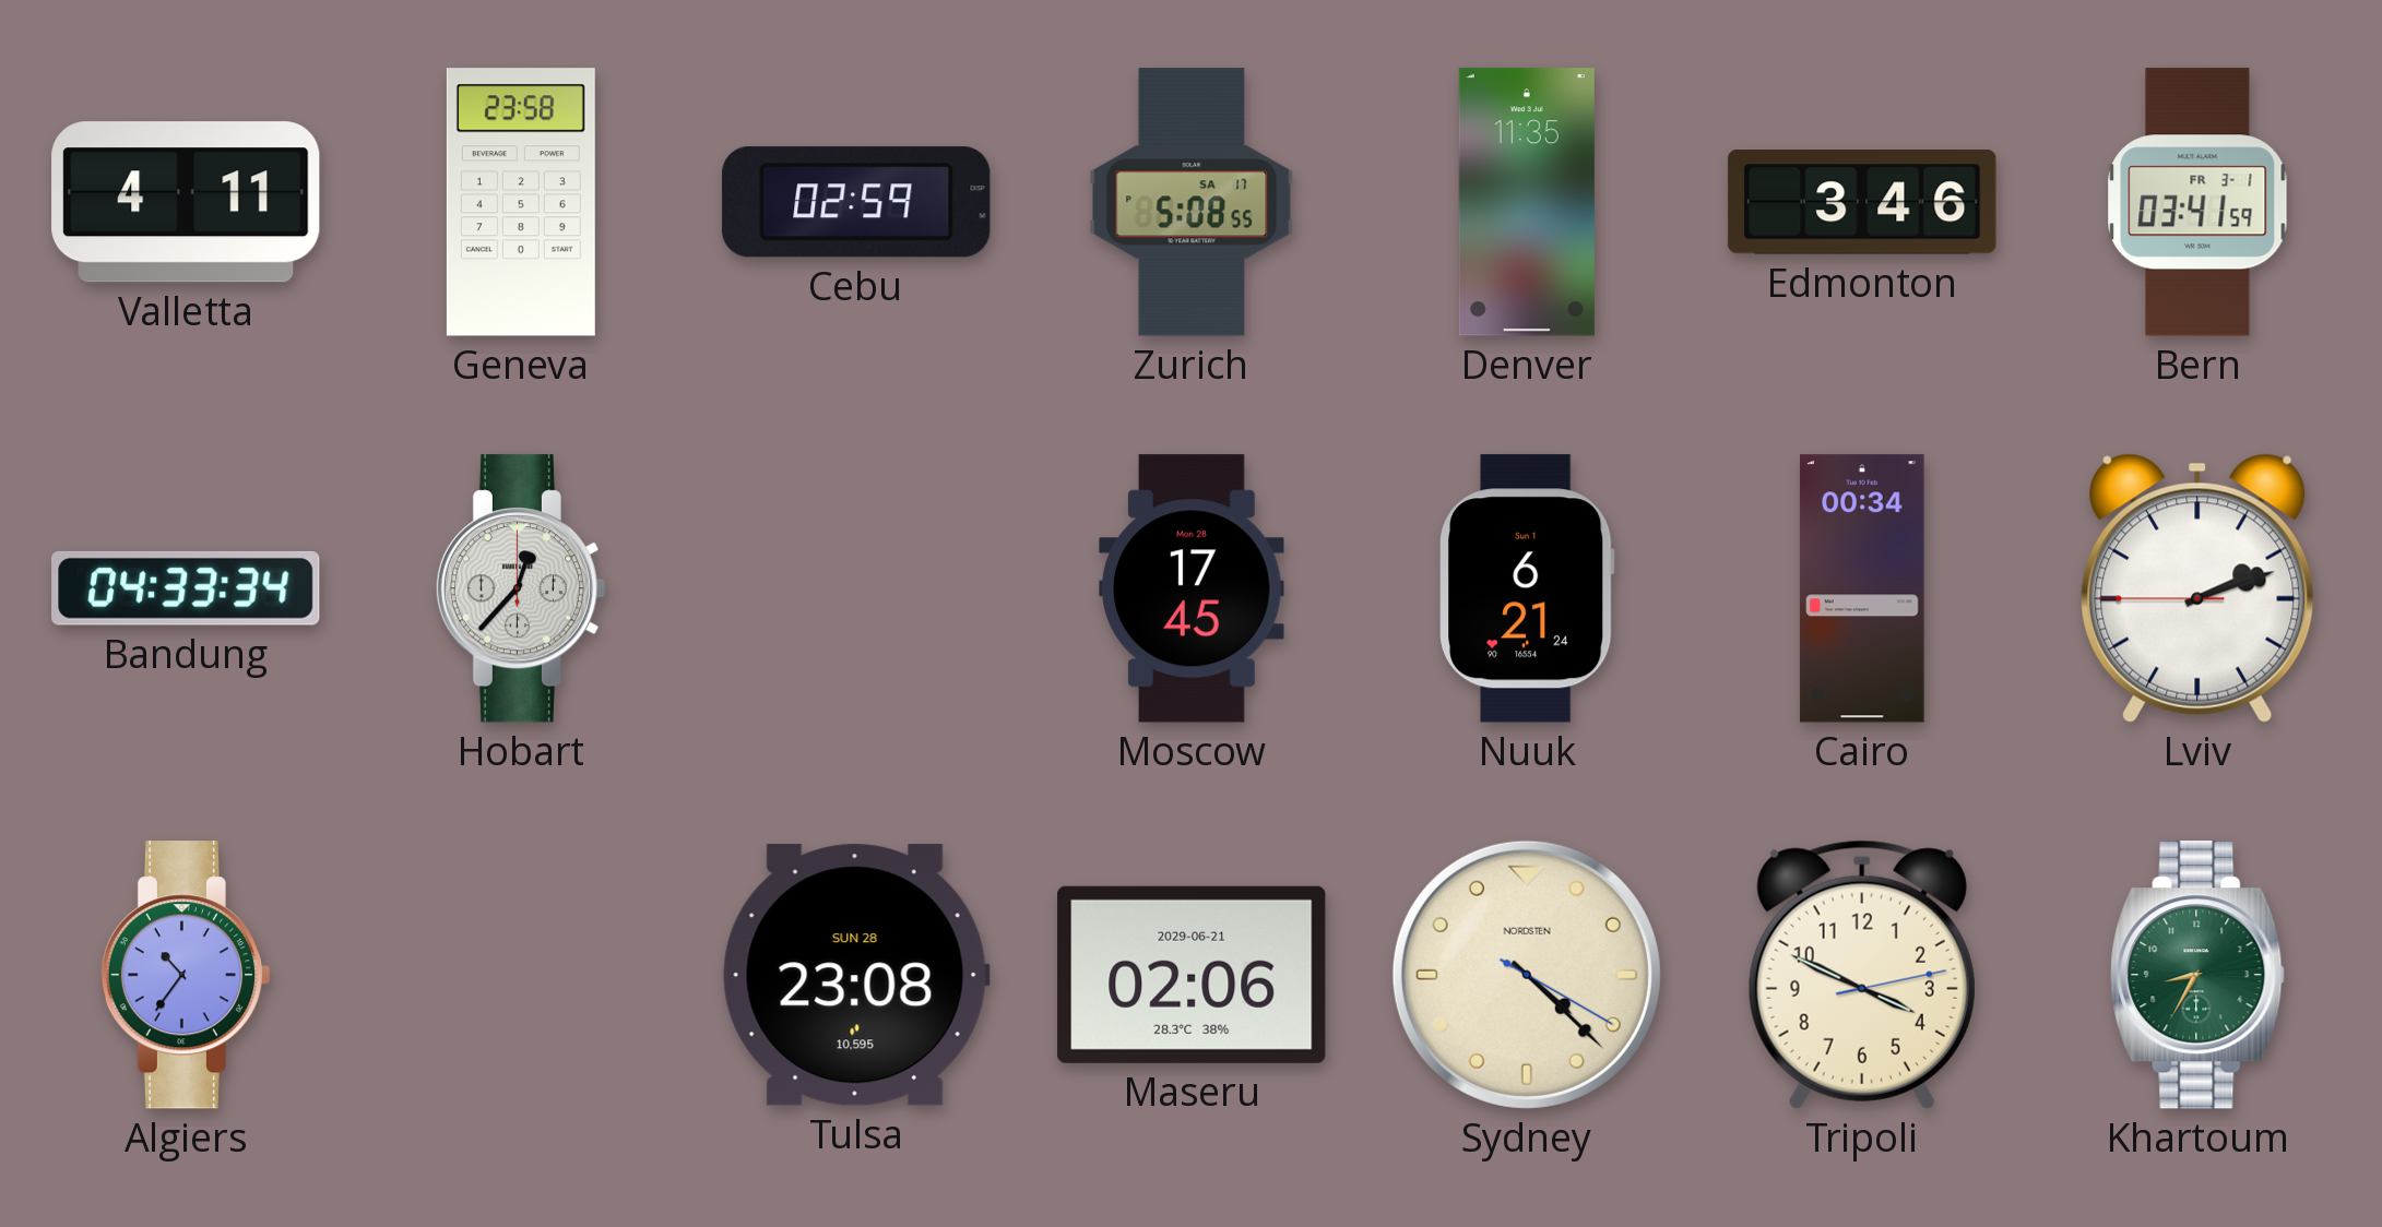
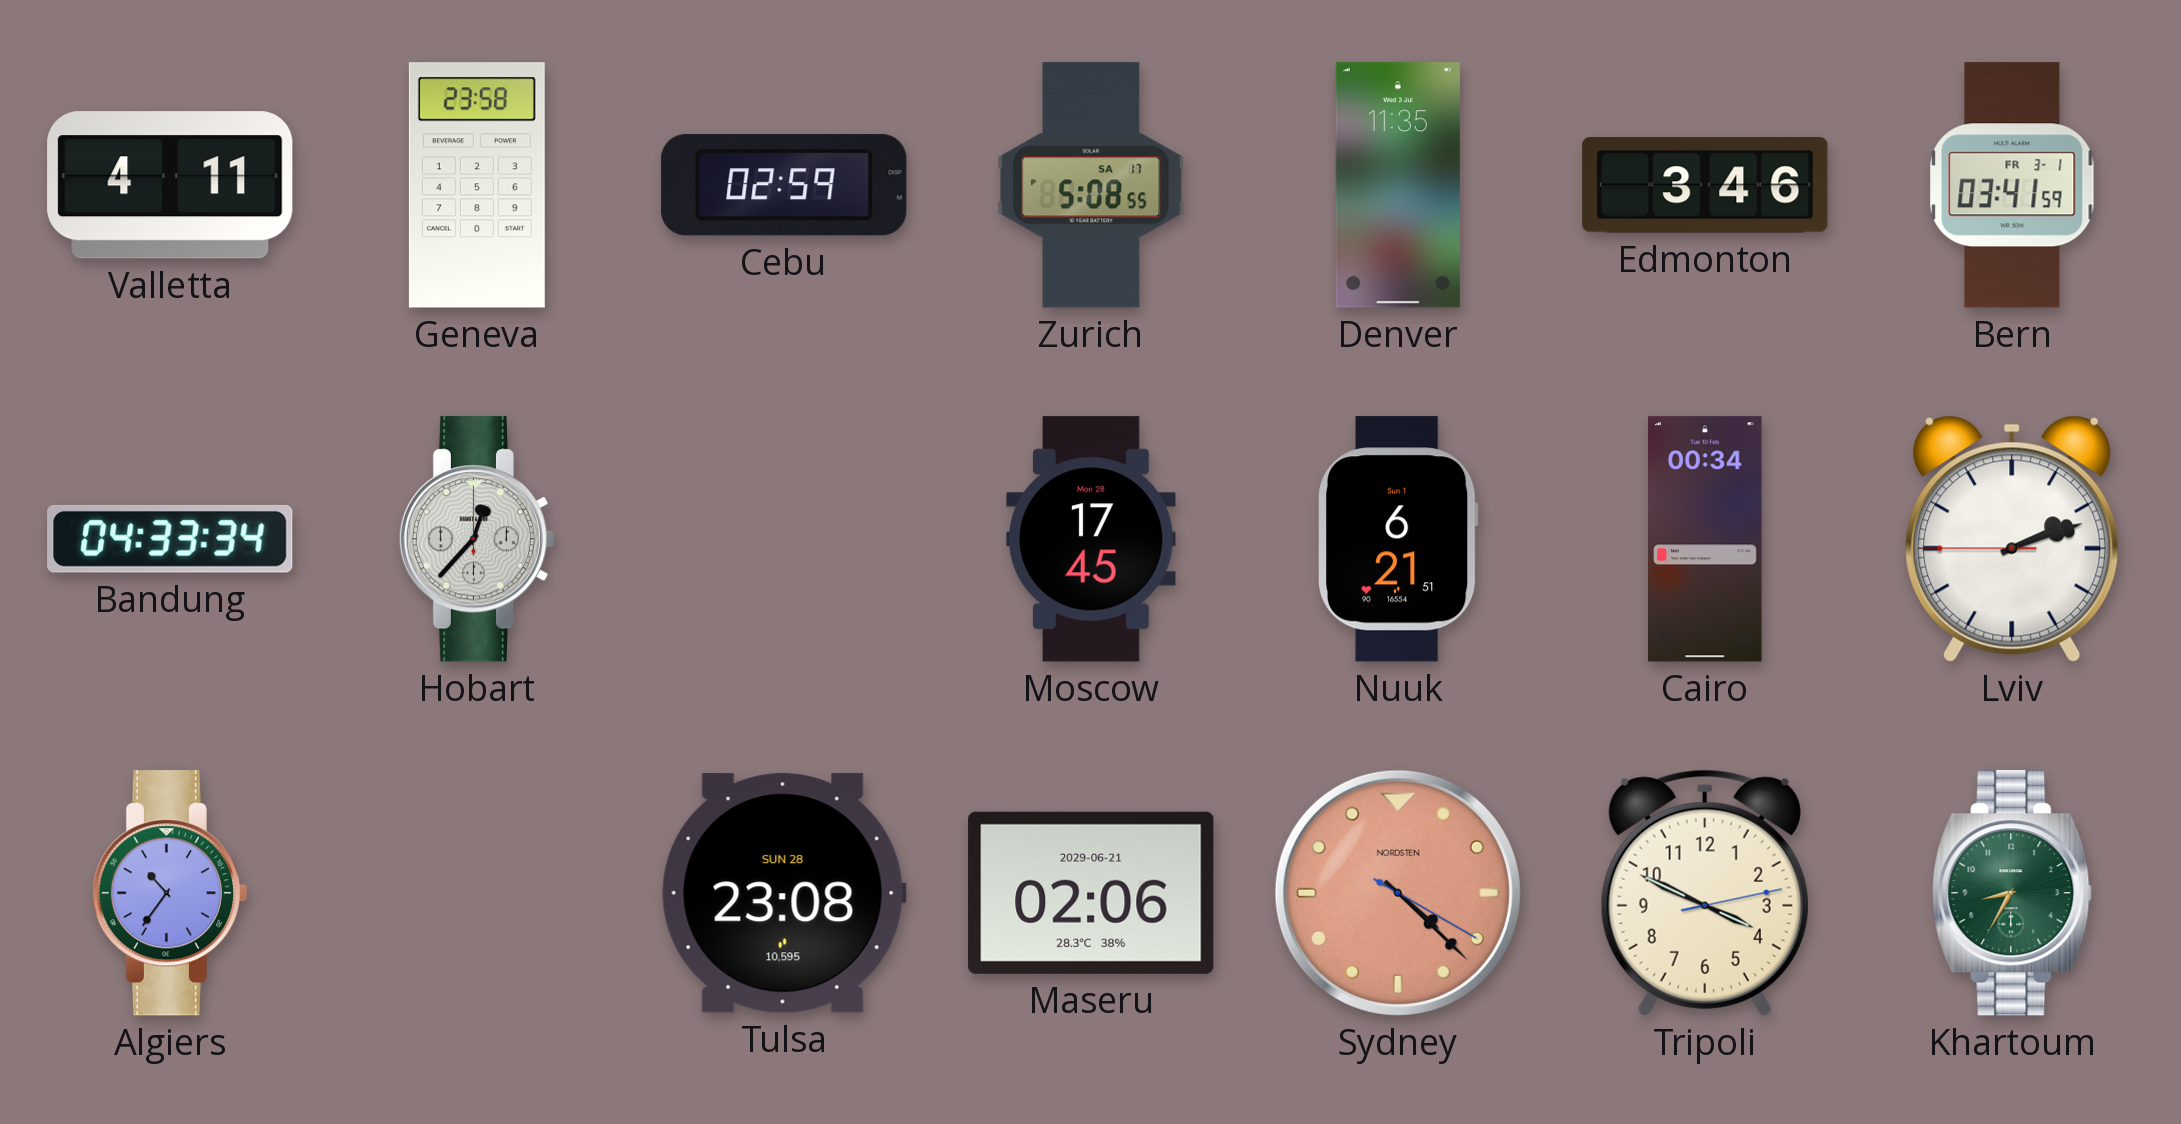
Nuuk: 6:21:24 -> 6:21:51
Sydney dial: cream -> salmon
